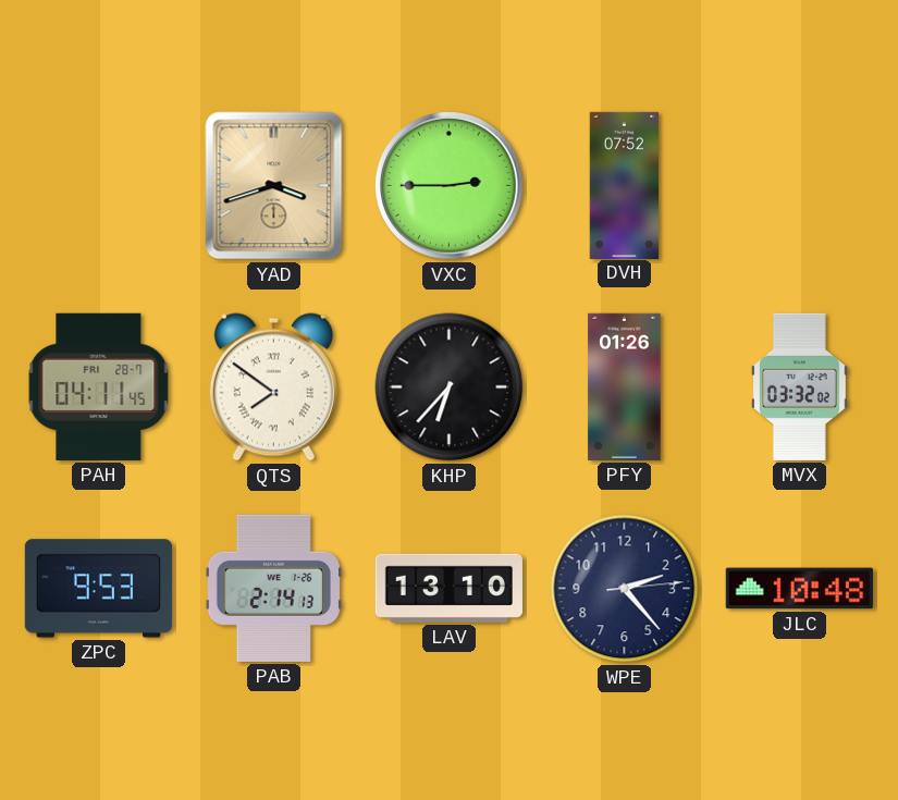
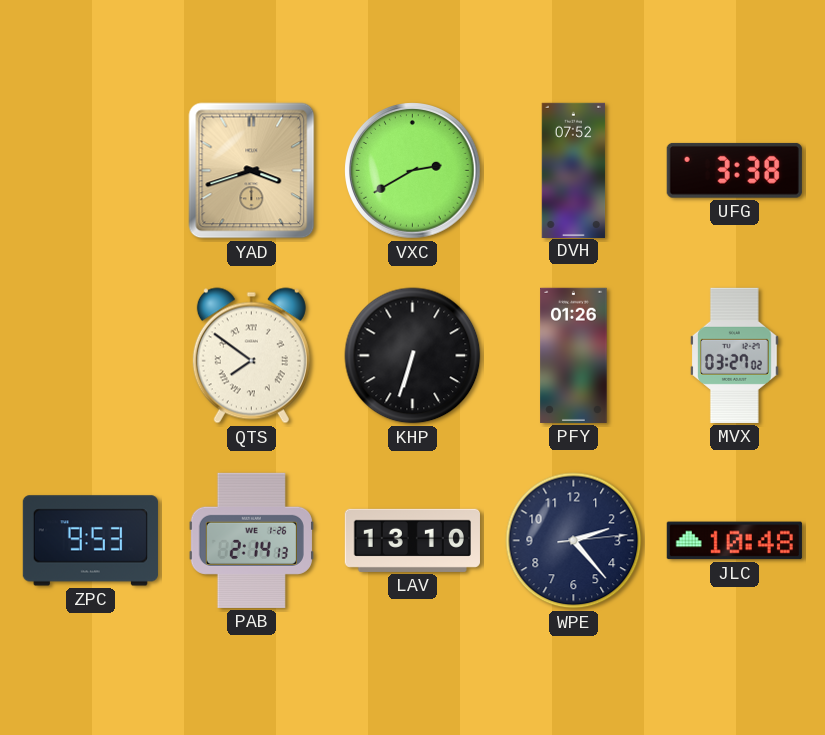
VXC: 2:45 -> 2:40
UFG: none -> 3:38
PAH: 04:11 -> none
KHP: 6:37 -> 6:33
MVX: 03:32 -> 03:27
